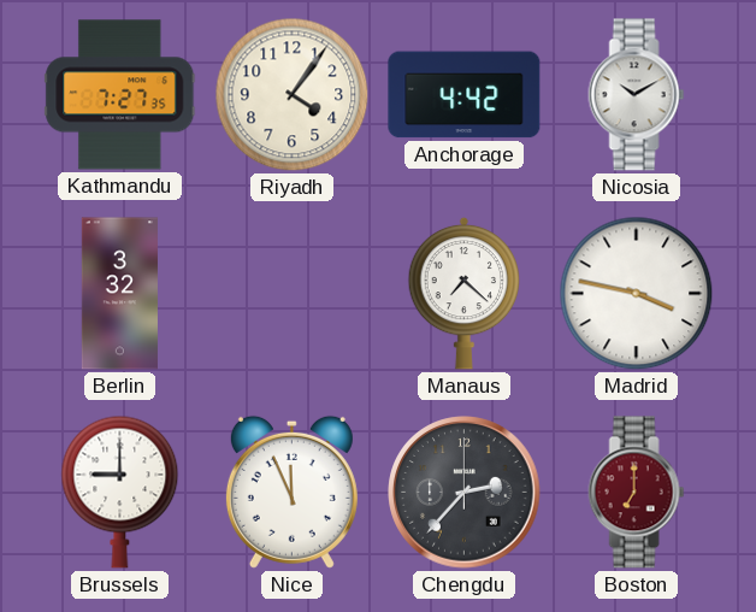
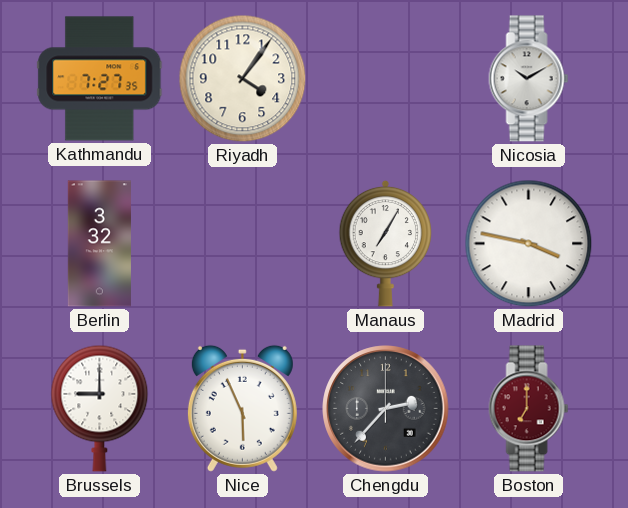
Anchorage: 4:42 -> none
Manaus: 7:22 -> 7:05
Nice: 11:56 -> 5:56
